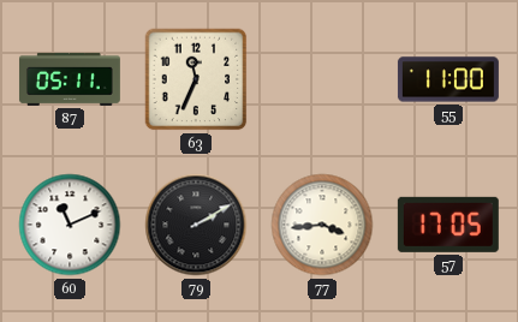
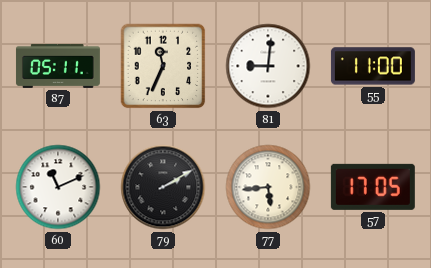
81: none -> 9:01
77: 3:44 -> 5:44
